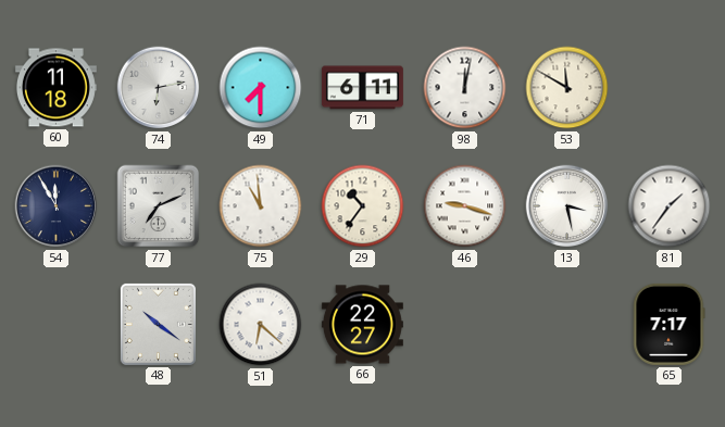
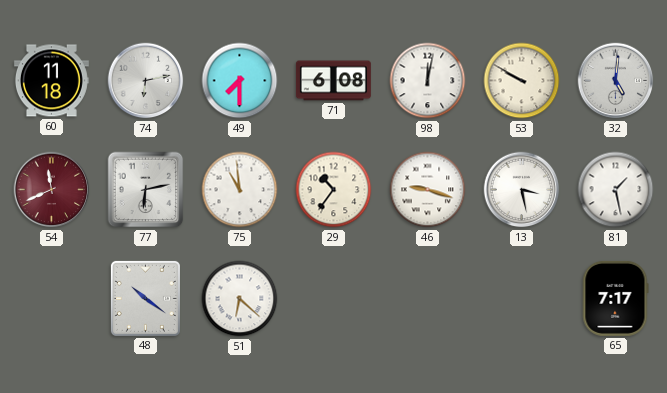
71: 6:11 -> 6:08
53: 11:50 -> 9:50
32: none -> 5:01
54: 11:55 -> 11:41
54 dial: navy -> burgundy
77: 7:11 -> 6:13
81: 1:36 -> 1:28
66: 22:27 -> none
